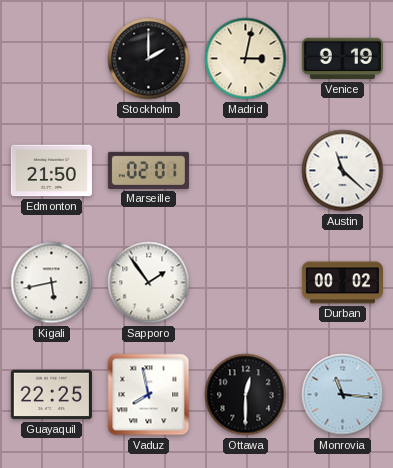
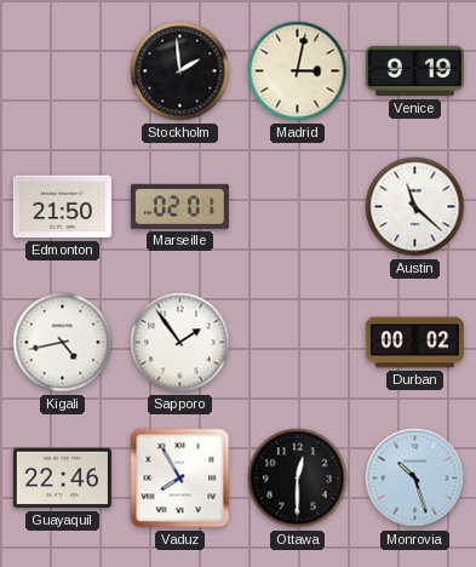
Stockholm: 2:00 -> 1:59
Kigali: 5:43 -> 4:43
Guayaquil: 22:25 -> 22:46
Vaduz: 7:58 -> 7:55
Monrovia: 11:16 -> 10:27
